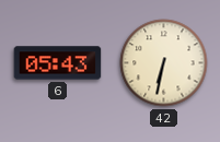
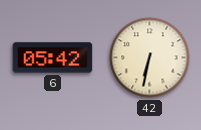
6: 05:43 -> 05:42
